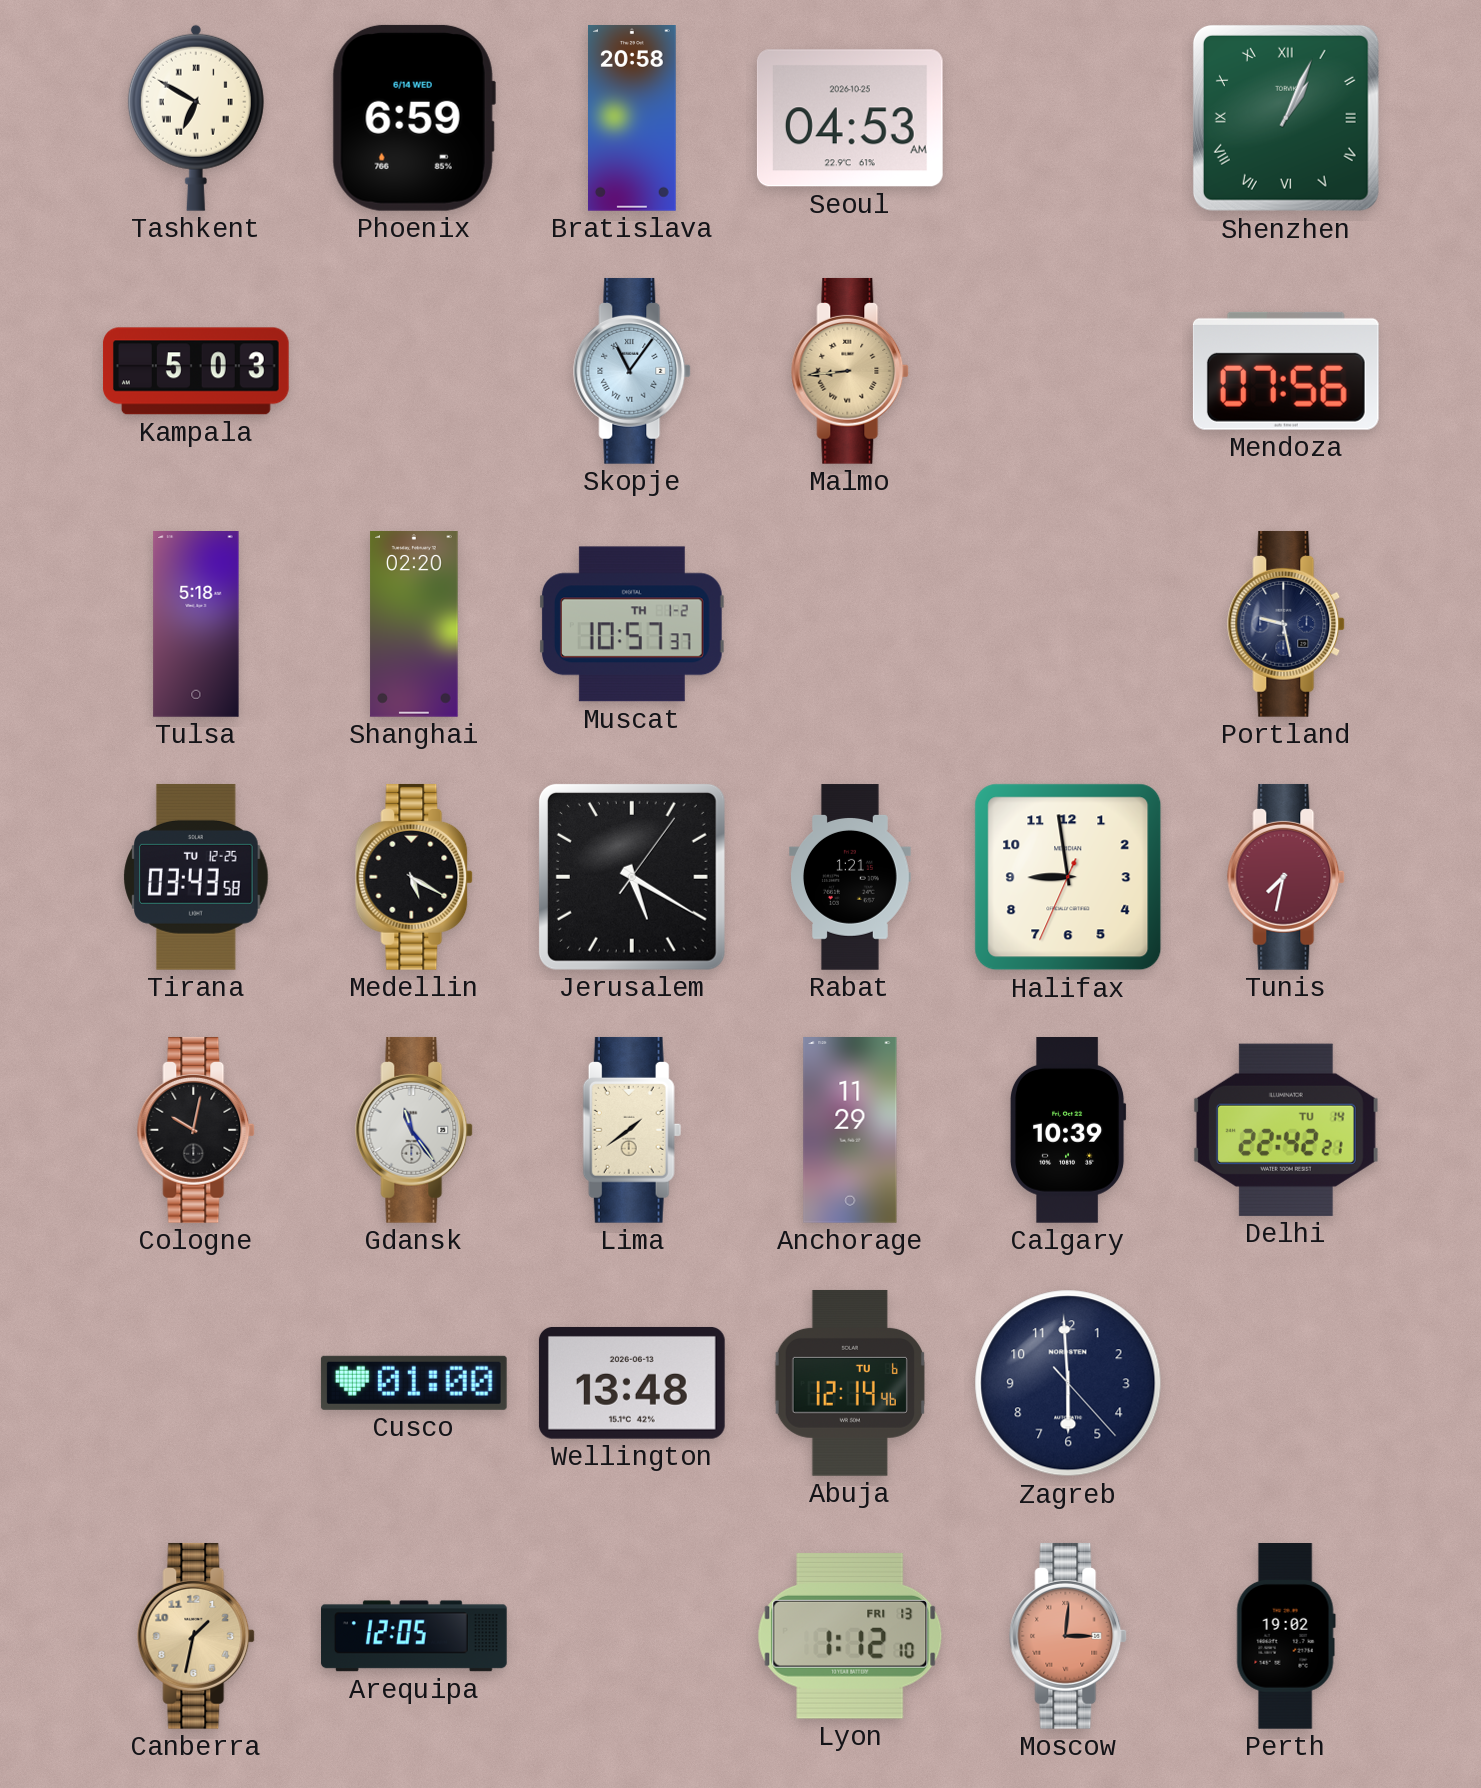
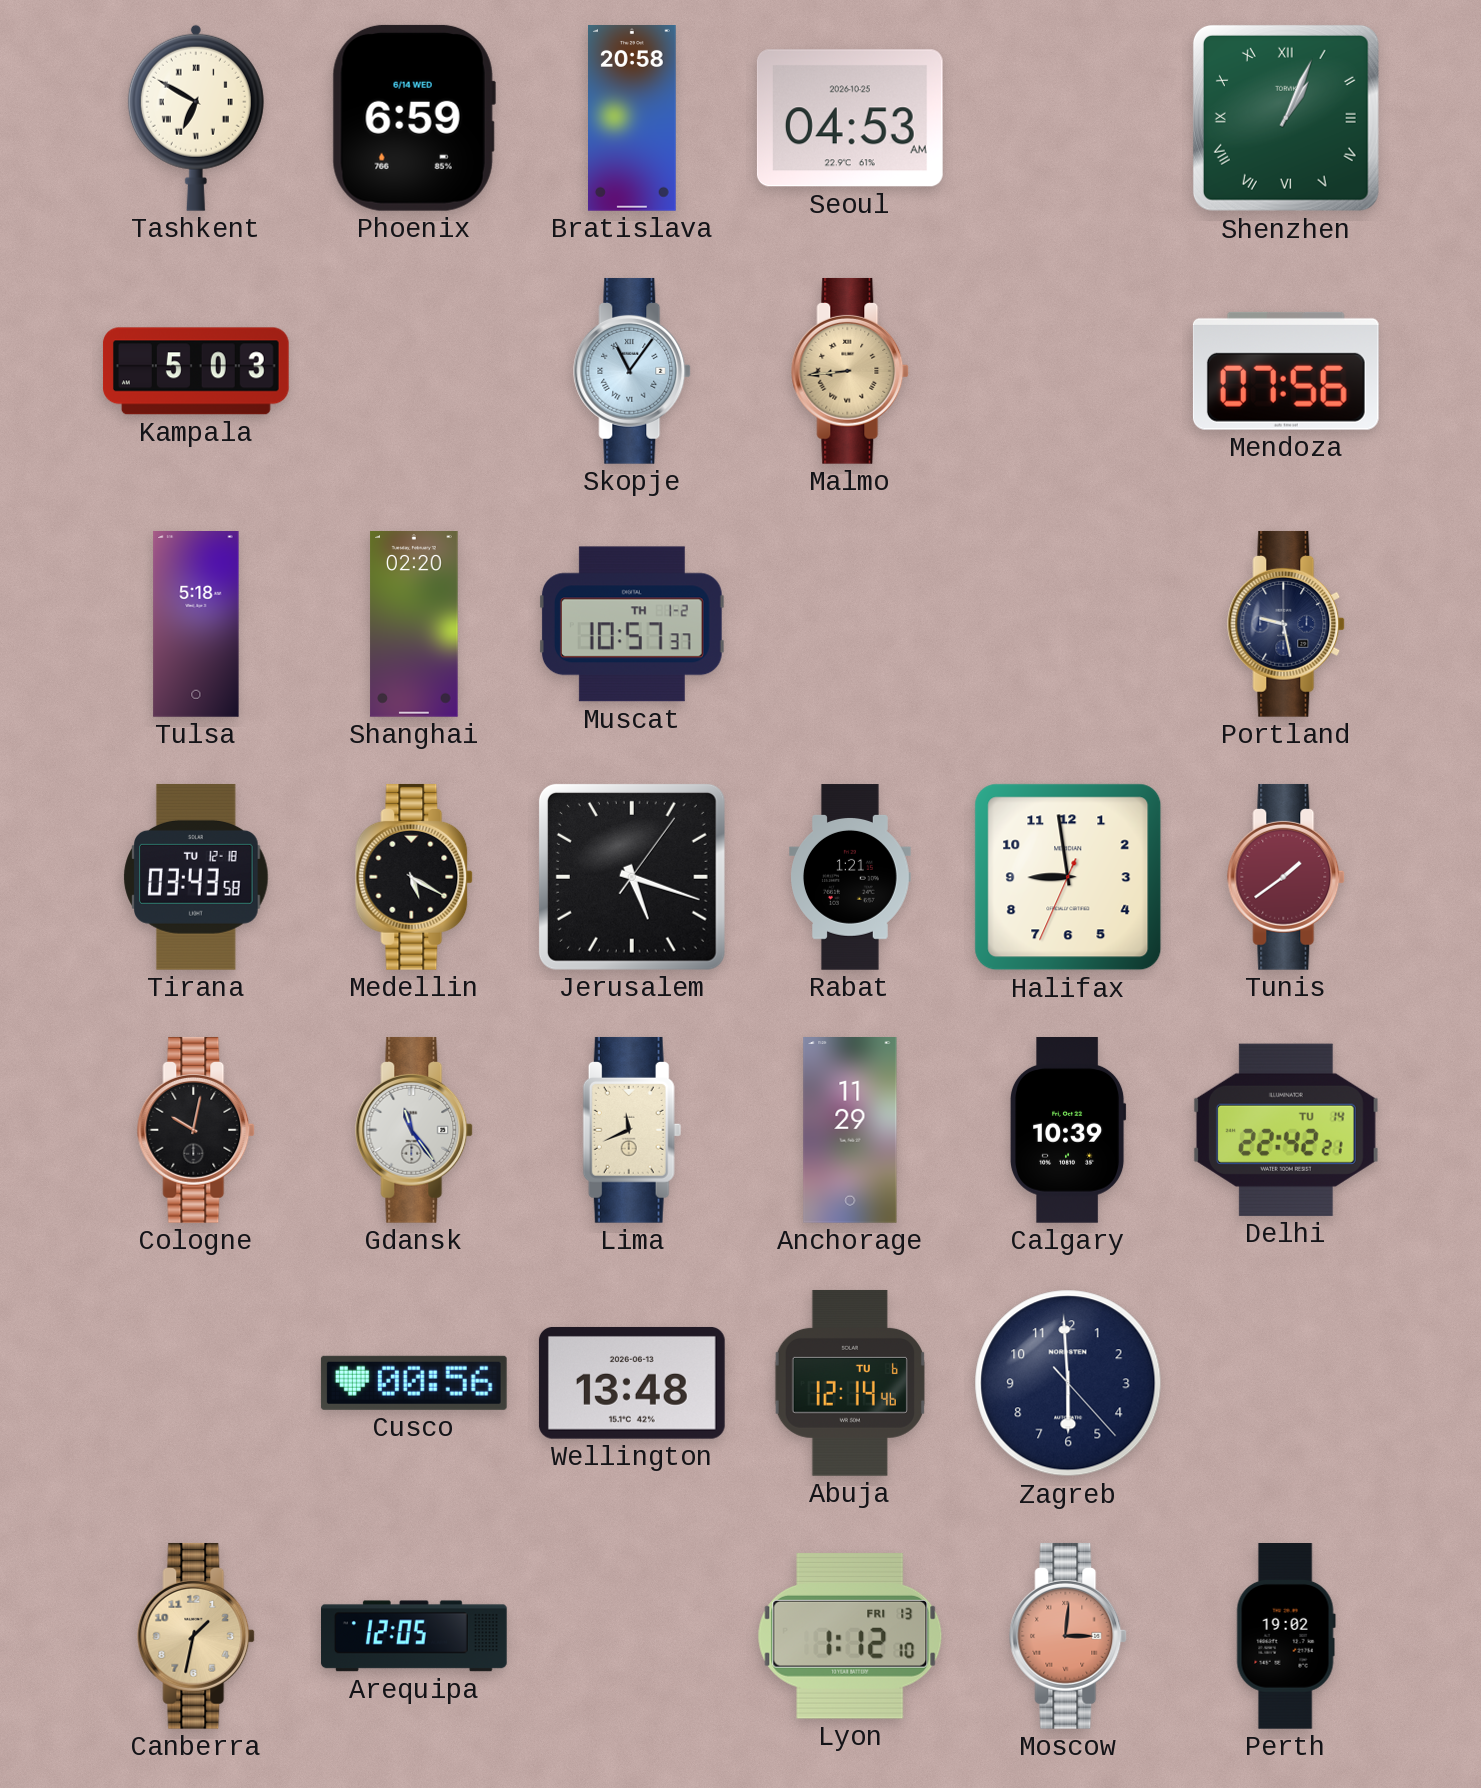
Tirana date: TU 12-25 -> TU 12-18
Jerusalem: 5:20 -> 5:18
Tunis: 7:32 -> 1:39
Lima: 1:39 -> 11:41
Cusco: 01:00 -> 00:56
